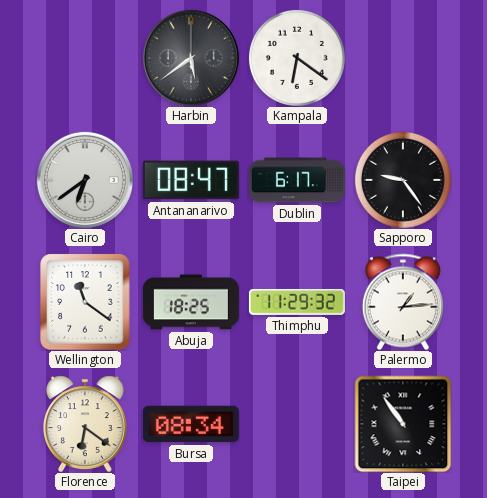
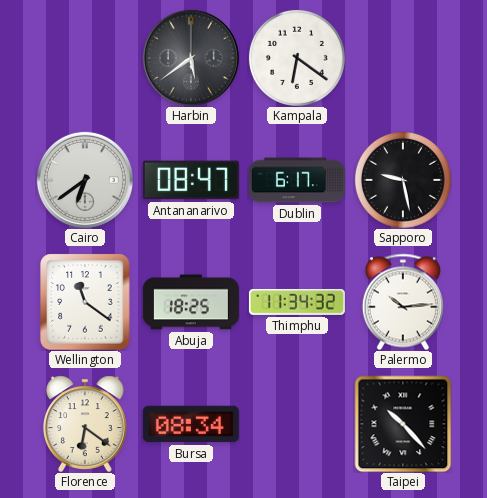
Sapporo: 9:24 -> 9:28
Thimphu: 11:29 -> 11:34
Palermo: 1:14 -> 10:14
Taipei: 10:54 -> 10:23
